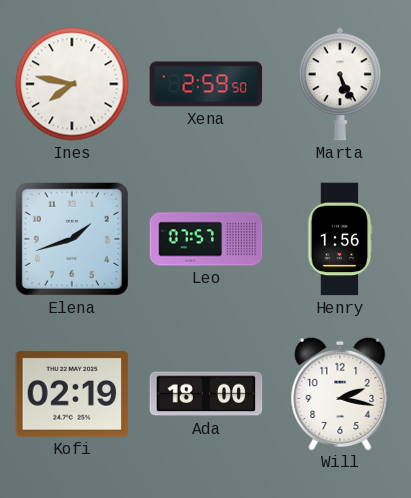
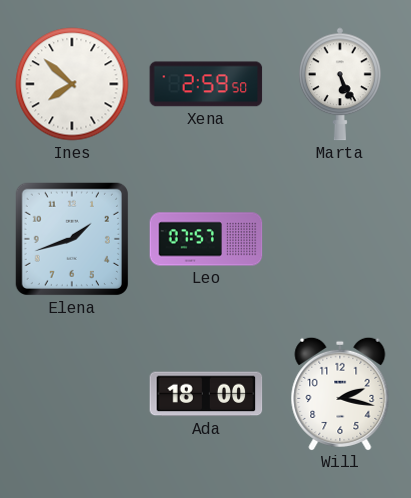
Ines: 7:47 -> 7:52
Henry: 1:56 -> none
Kofi: 02:19 -> none
